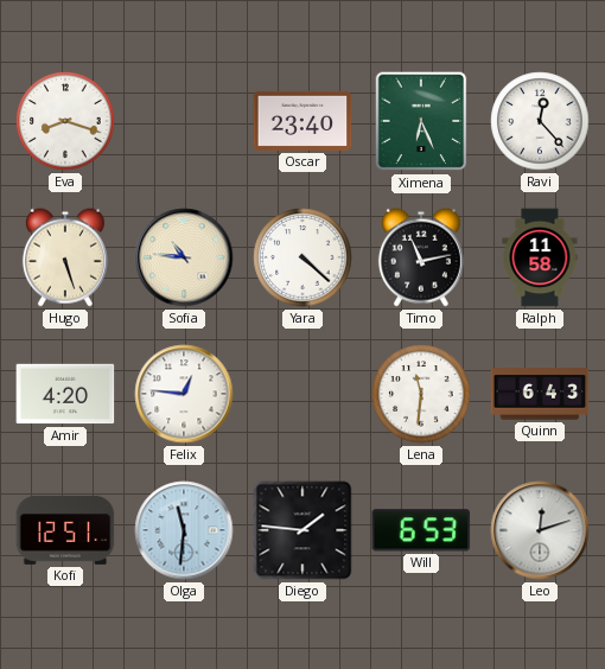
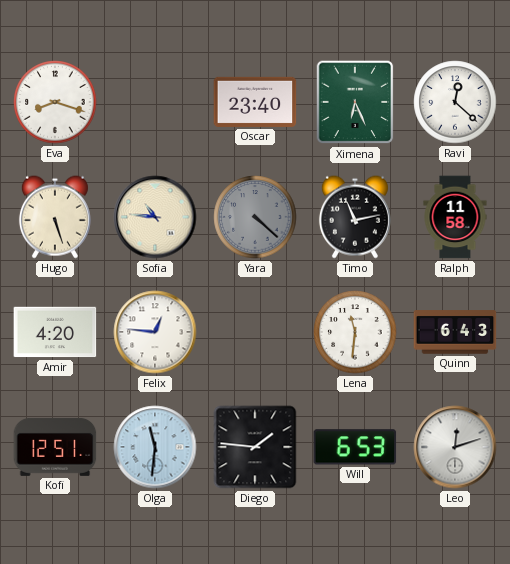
Ravi: 12:23 -> 12:22
Yara dial: white -> grey
